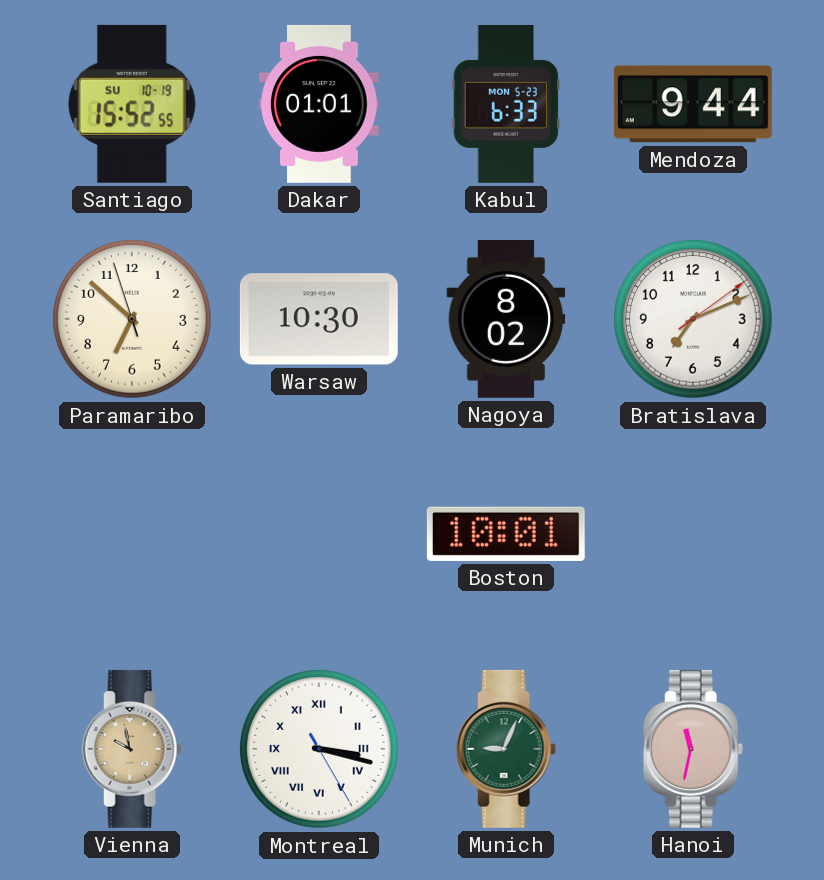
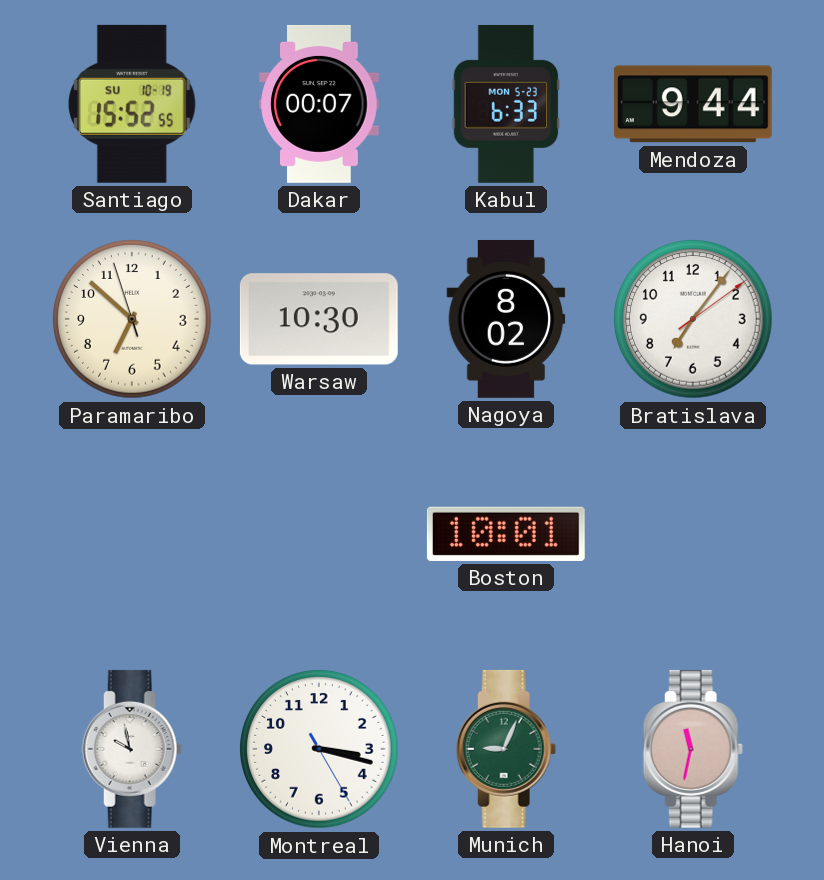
Dakar: 01:01 -> 00:07
Bratislava: 7:11 -> 7:06
Vienna dial: champagne -> white
Montreal numerals: Roman -> Arabic
